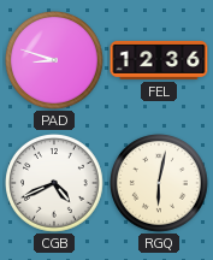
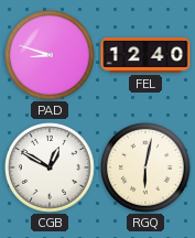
FEL: 12:36 -> 12:40
CGB: 4:41 -> 12:50
